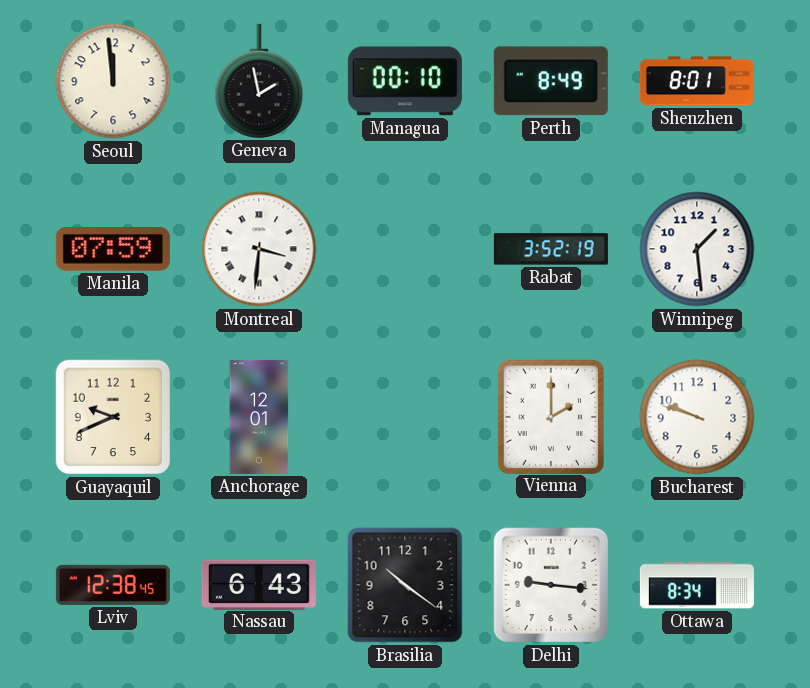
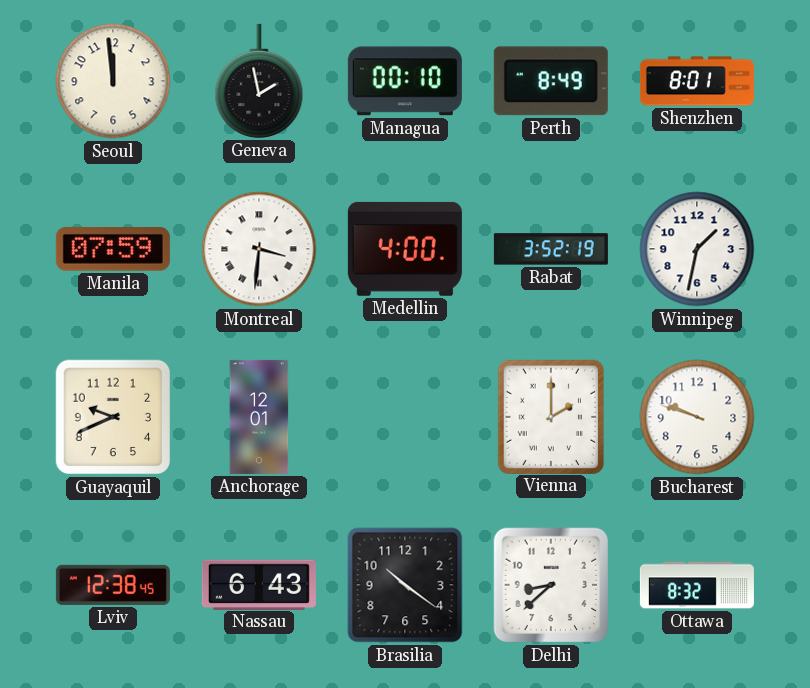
Medellin: none -> 4:00
Winnipeg: 1:29 -> 1:32
Delhi: 9:16 -> 8:38
Ottawa: 8:34 -> 8:32
